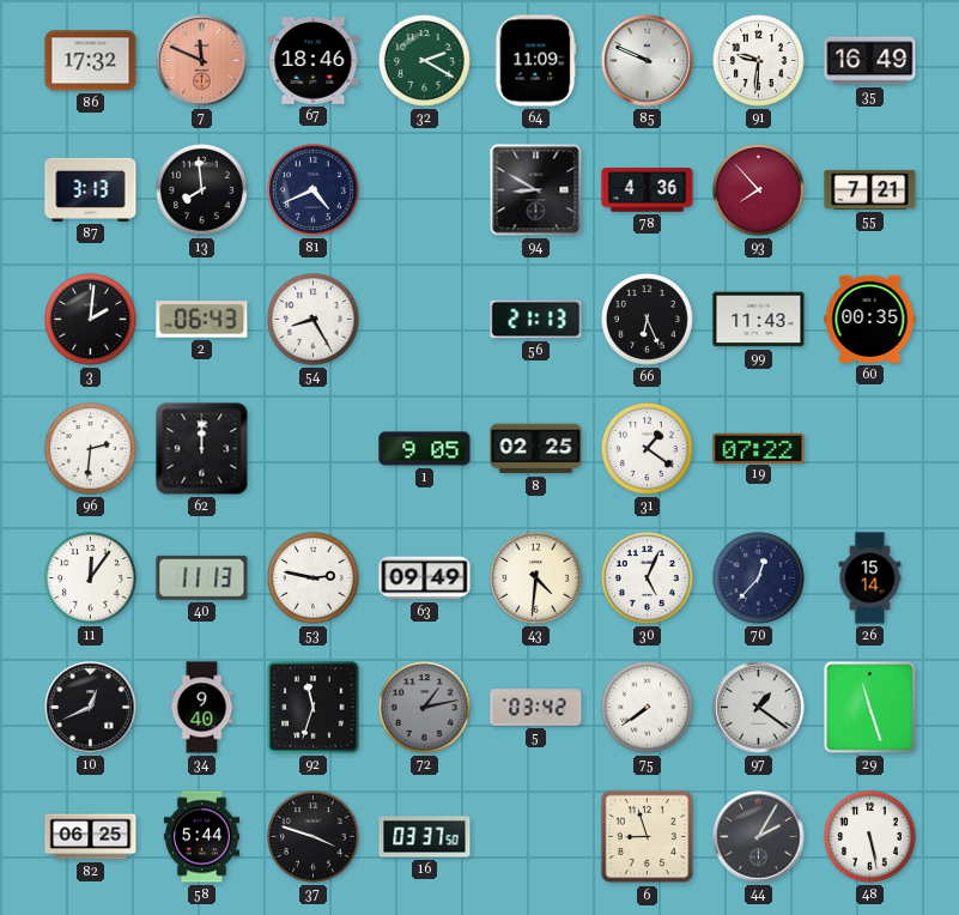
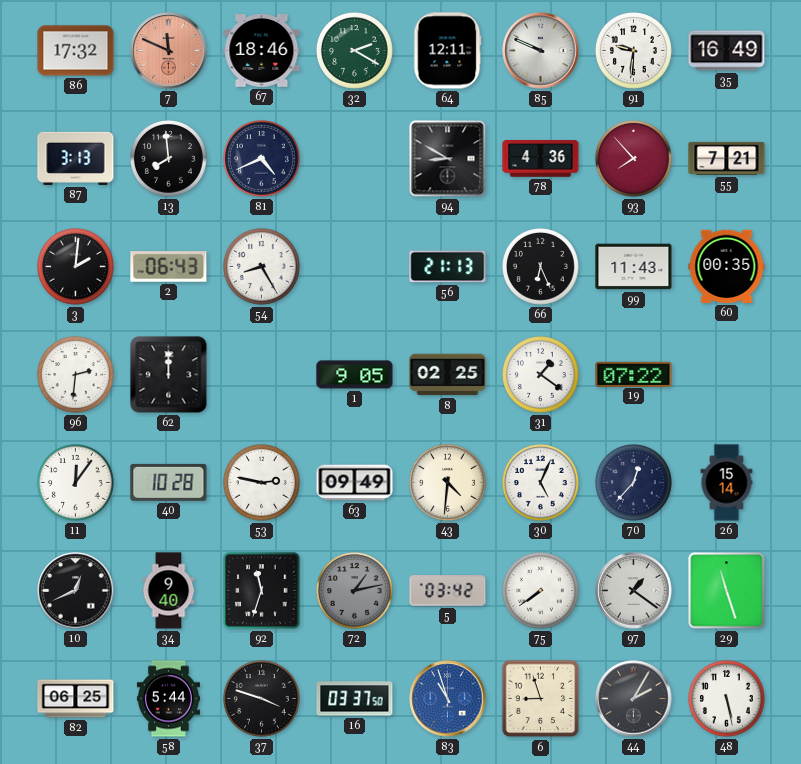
64: 11:09 -> 12:11
40: 11:13 -> 10:28
83: none -> 10:57
